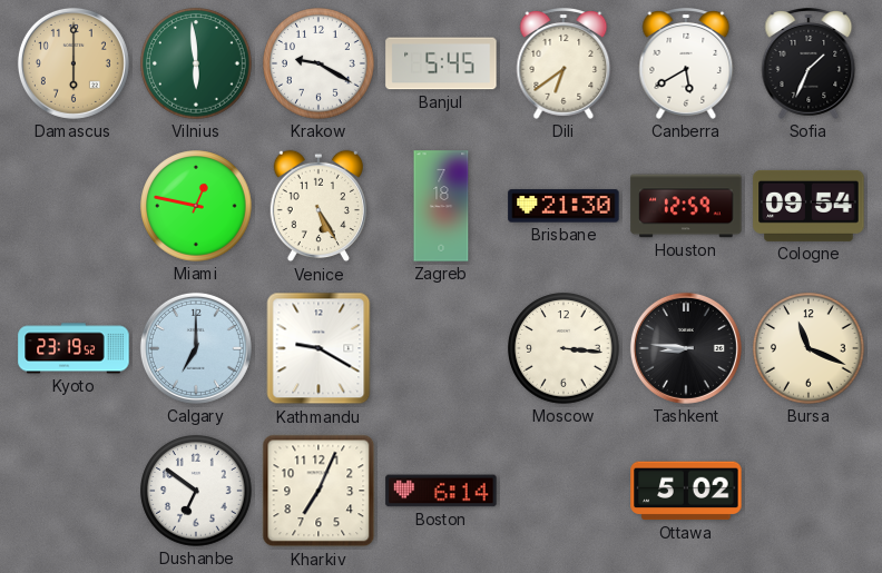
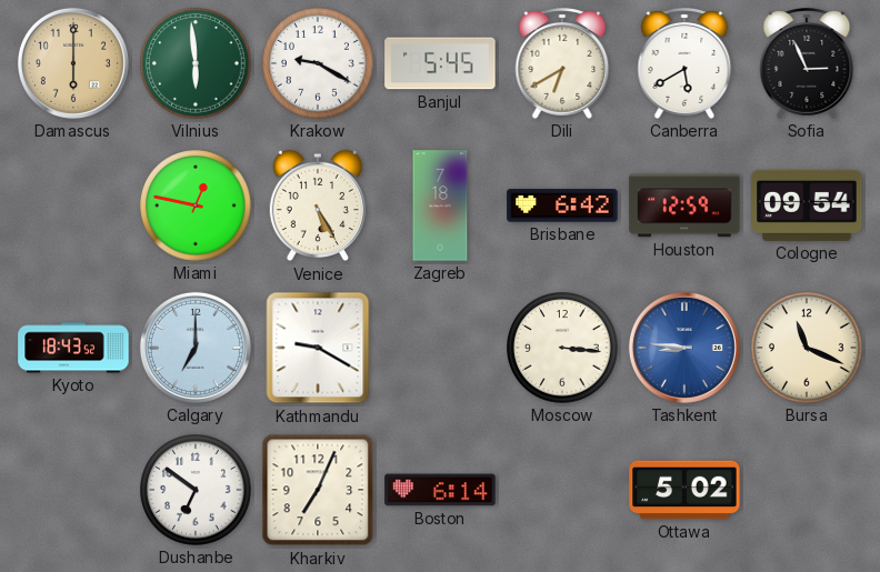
Dili: 6:39 -> 6:40
Sofia: 1:34 -> 2:56
Brisbane: 21:30 -> 6:42
Kyoto: 23:19 -> 18:43
Tashkent dial: black -> blue
